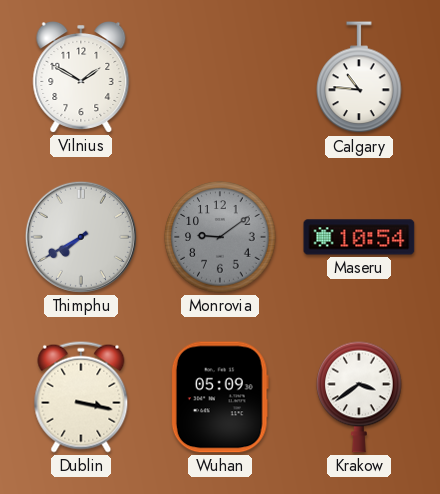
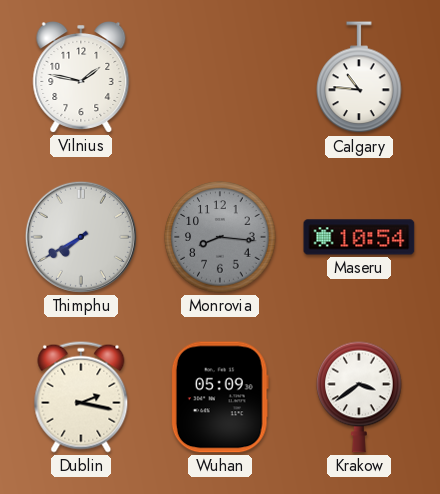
Vilnius: 1:50 -> 1:47
Monrovia: 9:09 -> 8:16
Dublin: 3:17 -> 2:17
